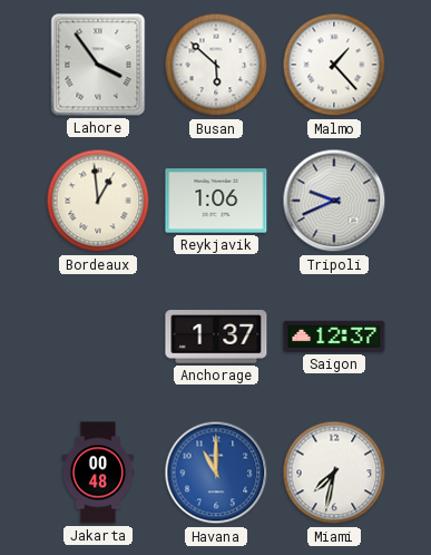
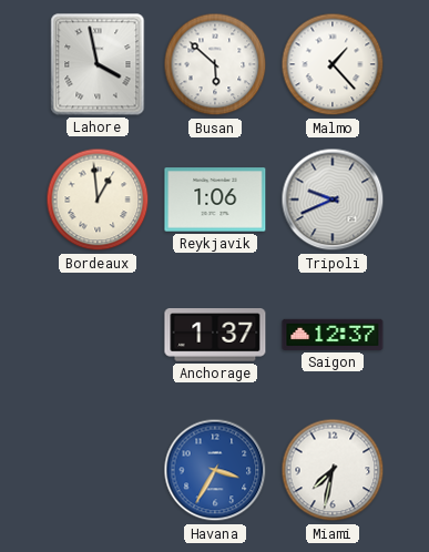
Lahore: 3:54 -> 3:58
Jakarta: 00:48 -> none
Havana: 11:00 -> 3:35
